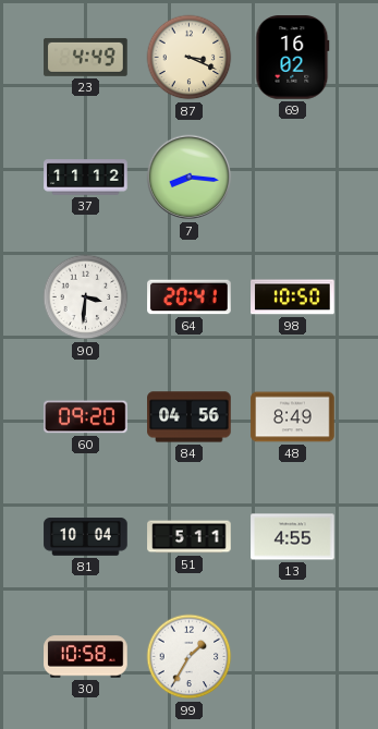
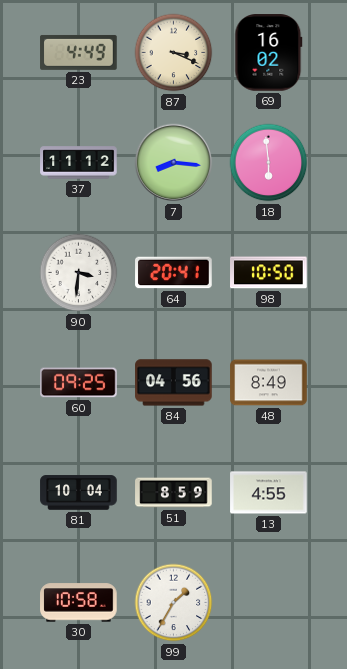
18: none -> 5:59
60: 09:20 -> 09:25
51: 5:11 -> 8:59
